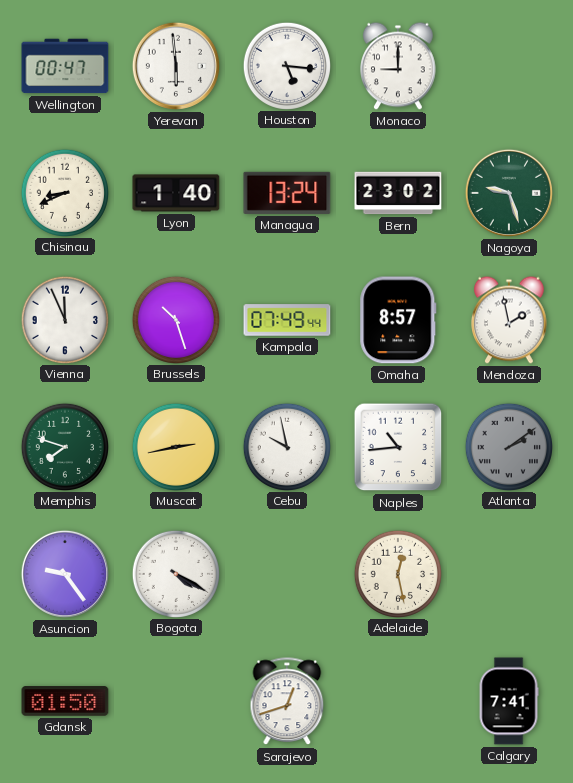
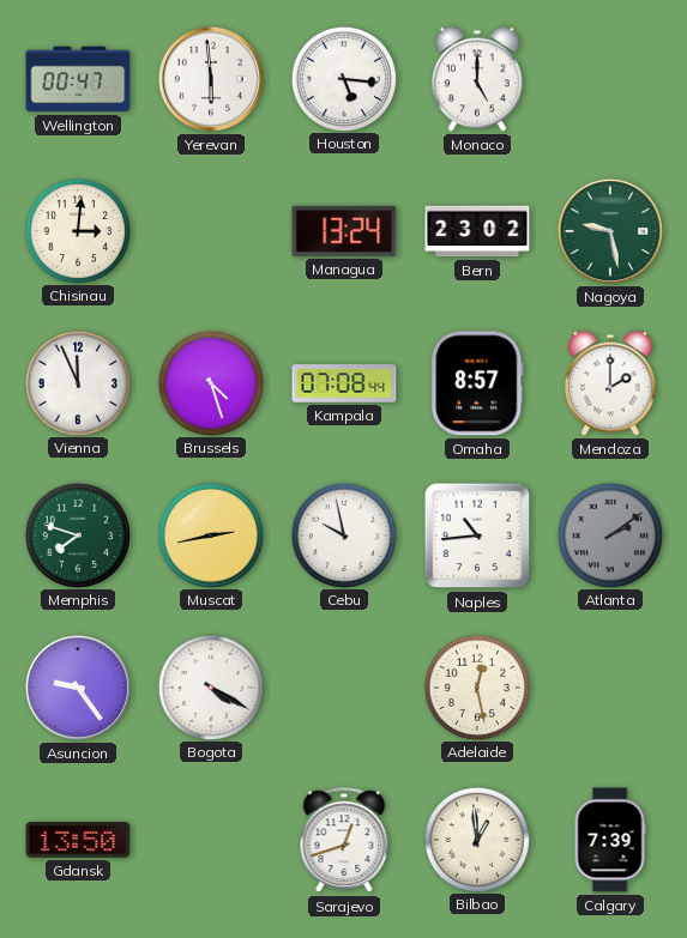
Monaco: 9:00 -> 5:00
Chisinau: 8:41 -> 3:01
Lyon: 1:40 -> none
Nagoya: 9:27 -> 9:28
Brussels: 10:27 -> 4:27
Kampala: 07:49 -> 07:08
Mendoza: 1:58 -> 2:00
Gdansk: 01:50 -> 13:50
Bilbao: none -> 12:59
Calgary: 7:41 -> 7:39
